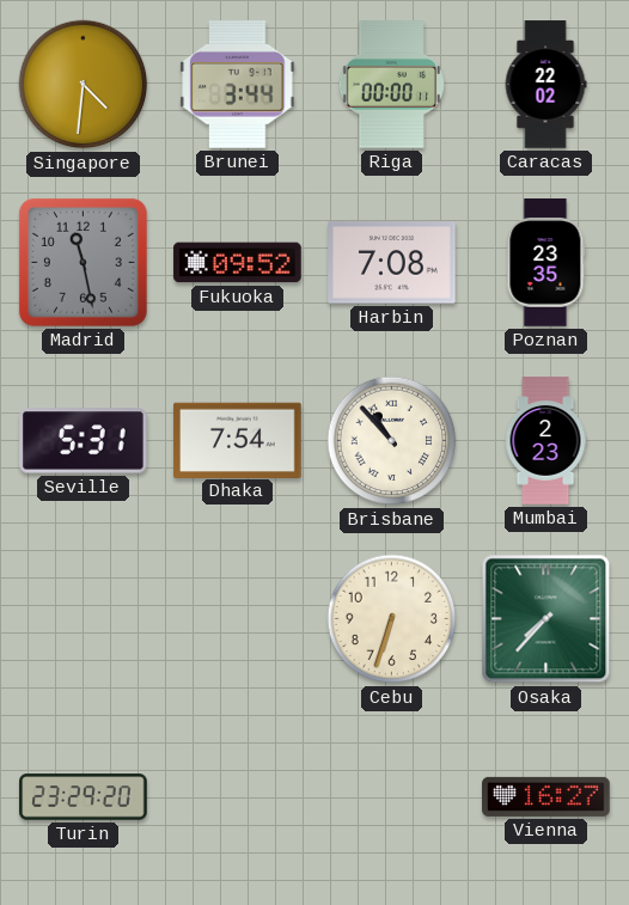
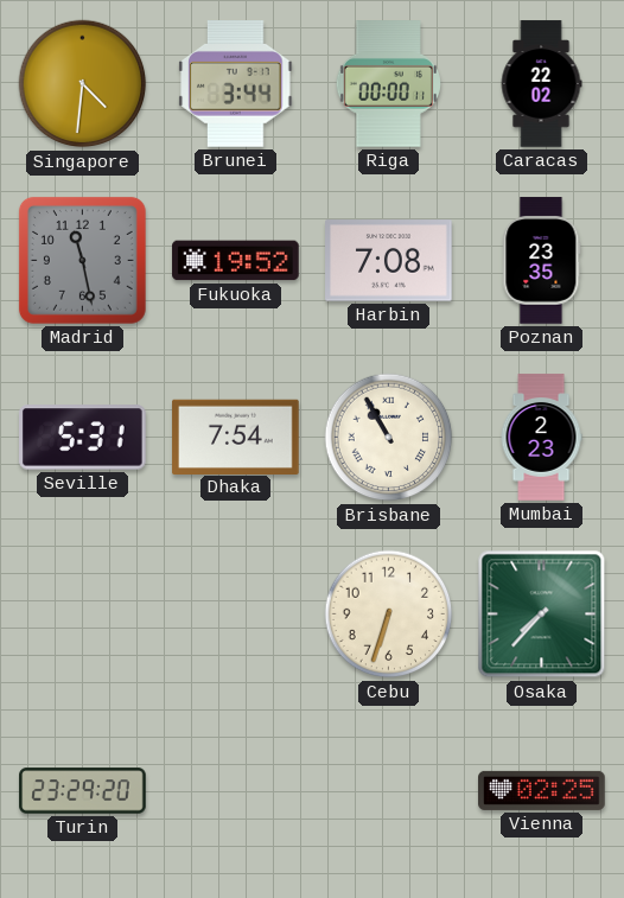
Fukuoka: 09:52 -> 19:52
Brisbane: 10:53 -> 10:55
Vienna: 16:27 -> 02:25
